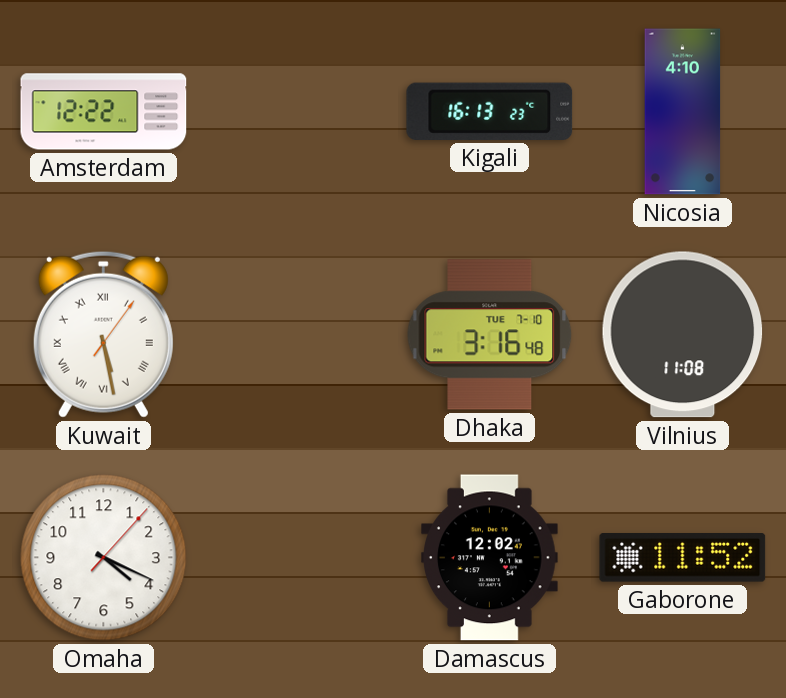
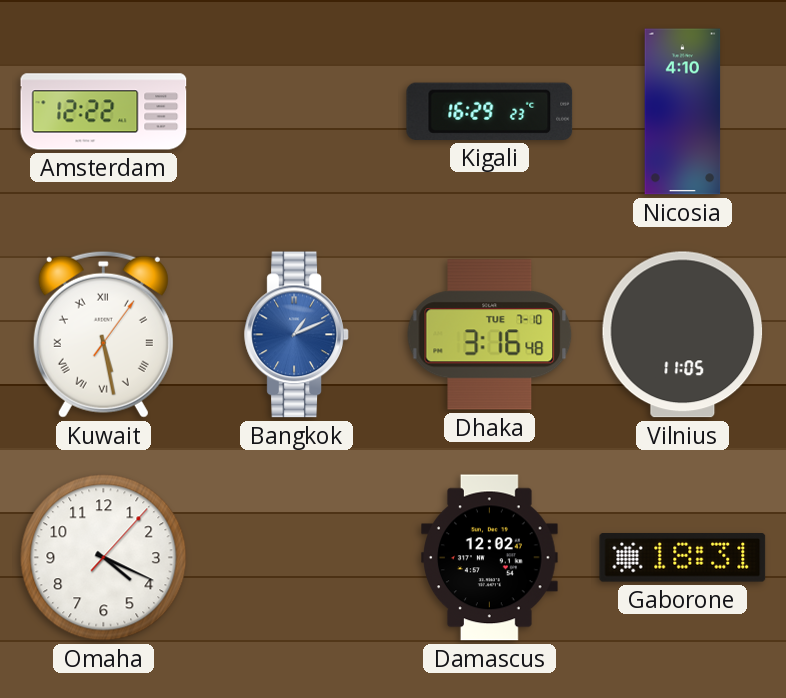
Kigali: 16:13 -> 16:29
Bangkok: none -> 1:11
Vilnius: 11:08 -> 11:05
Gaborone: 11:52 -> 18:31
